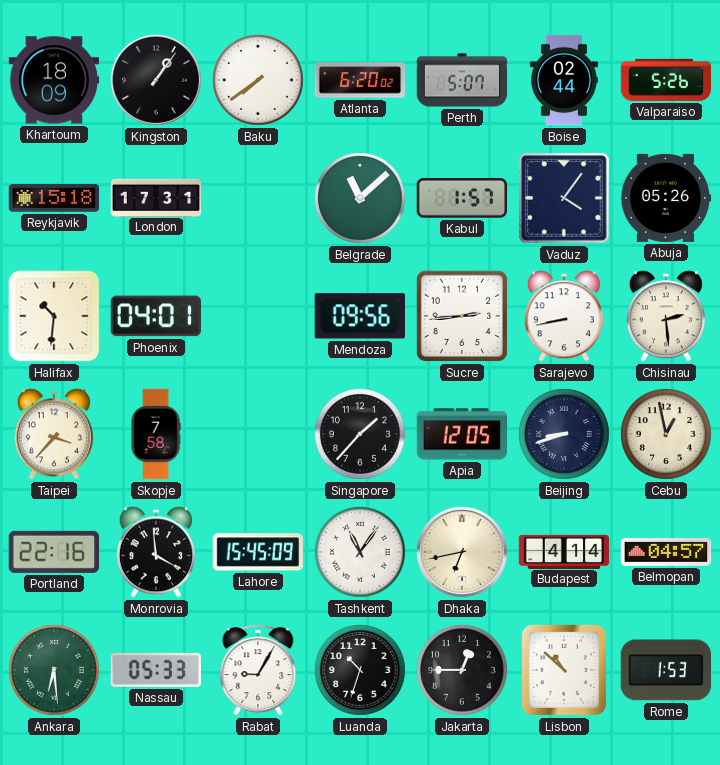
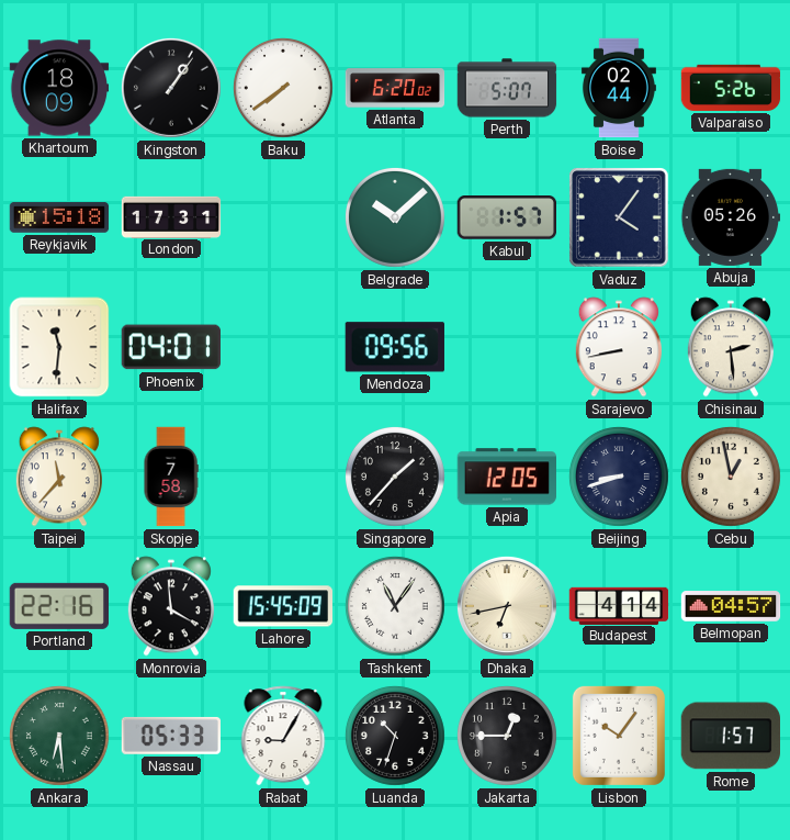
Belgrade: 11:08 -> 10:08
Halifax: 10:31 -> 11:31
Sucre: 2:44 -> none
Taipei: 3:37 -> 11:37
Lisbon: 10:52 -> 10:06
Rome: 1:53 -> 1:57
